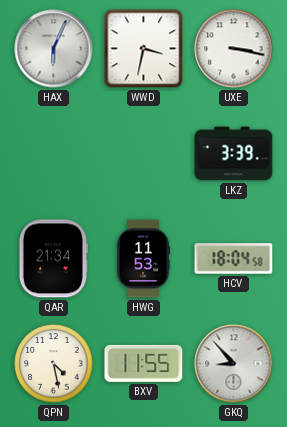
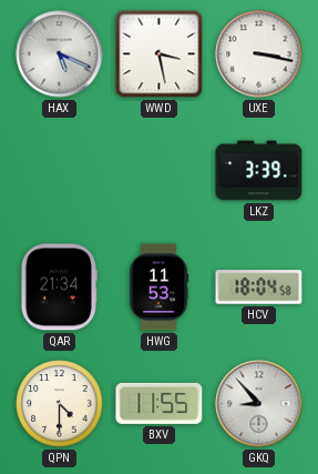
HAX: 6:04 -> 5:19
WWD: 3:32 -> 3:28
QPN: 4:28 -> 4:30
